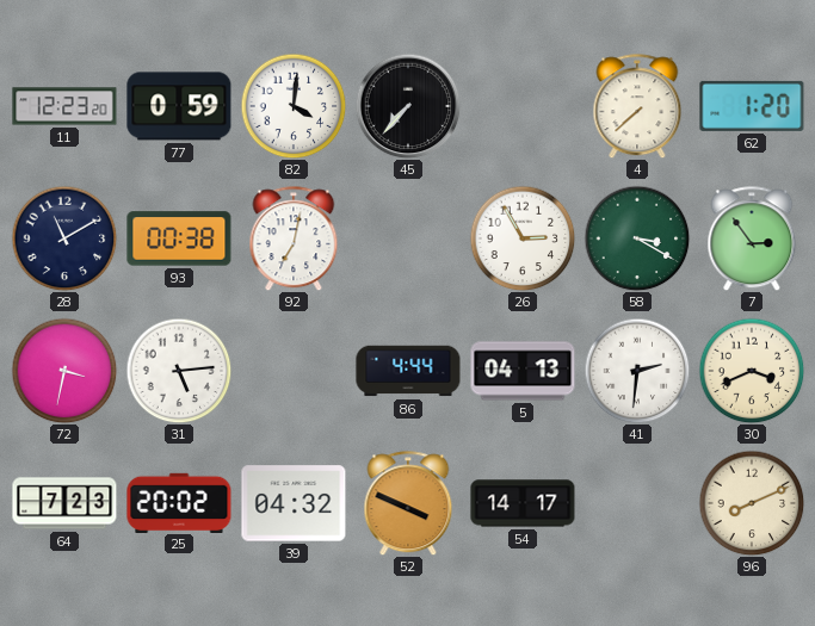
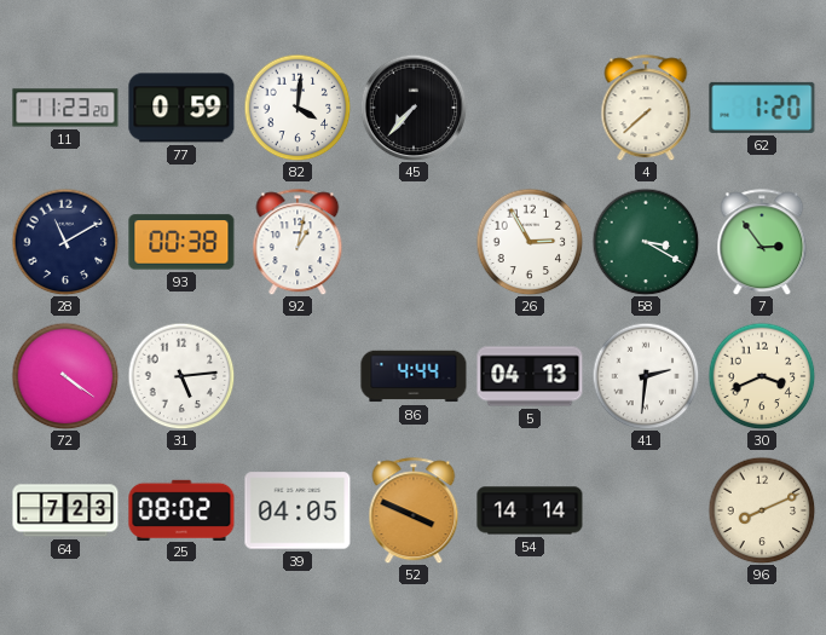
11: 12:23 -> 11:23
92: 7:02 -> 1:02
72: 3:32 -> 4:21
25: 20:02 -> 08:02
39: 04:32 -> 04:05
54: 14:17 -> 14:14
